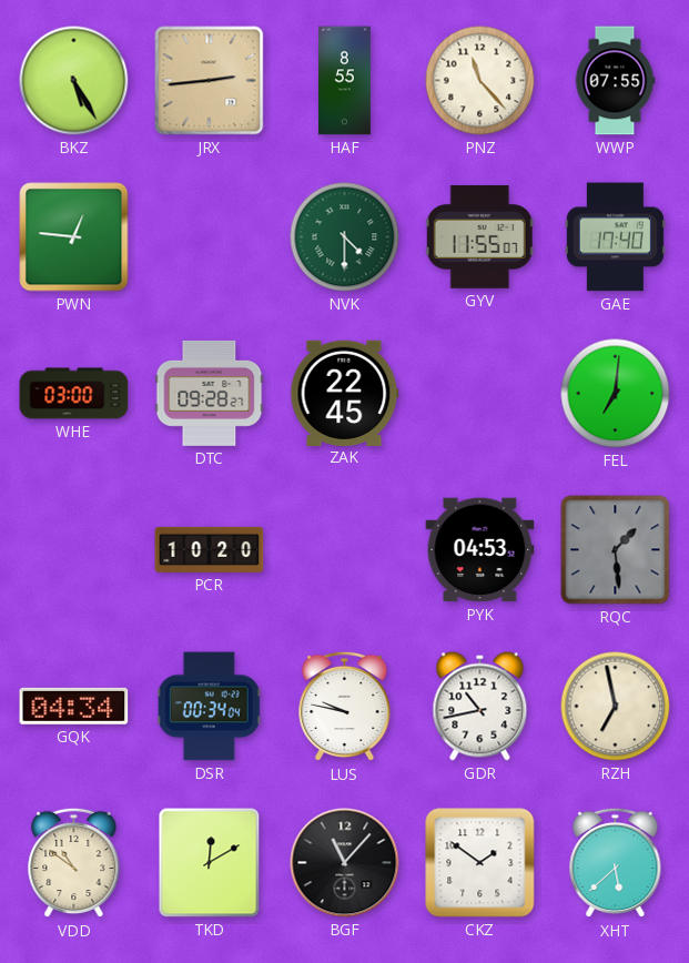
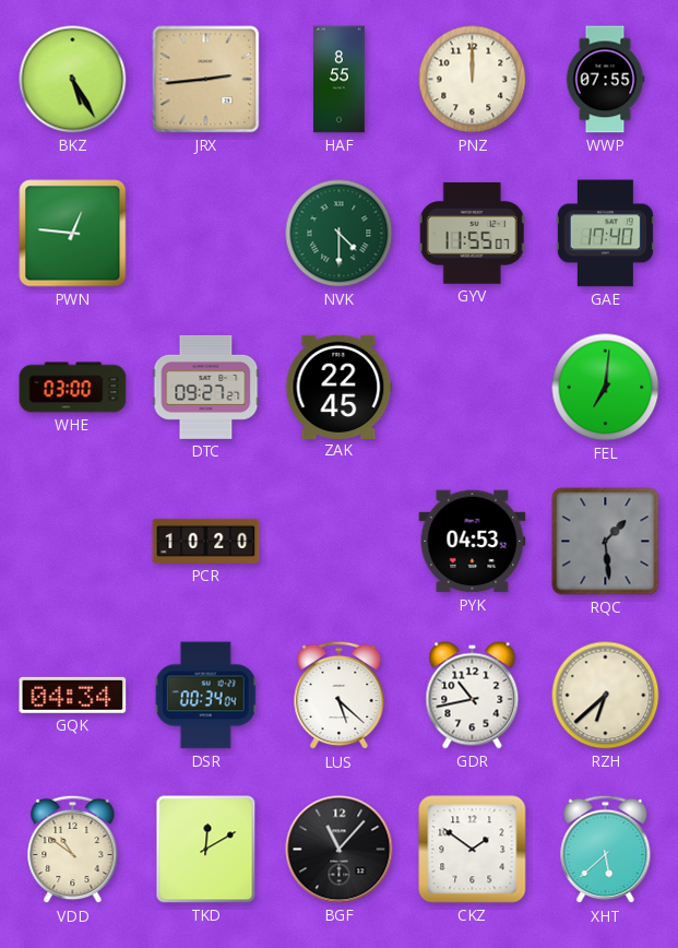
PNZ: 11:23 -> 12:00
DTC: 09:28 -> 09:27
LUS: 9:47 -> 5:22
RZH: 6:58 -> 6:38
